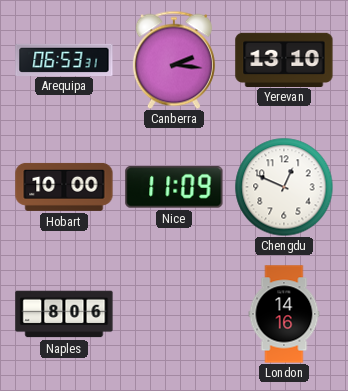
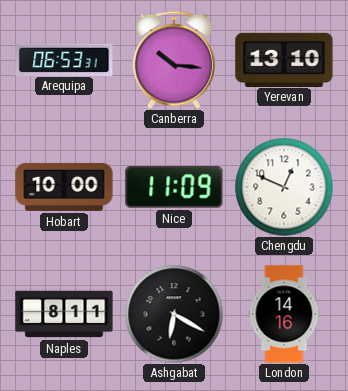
Canberra: 2:16 -> 10:16
Naples: 8:06 -> 8:11
Ashgabat: none -> 6:20
